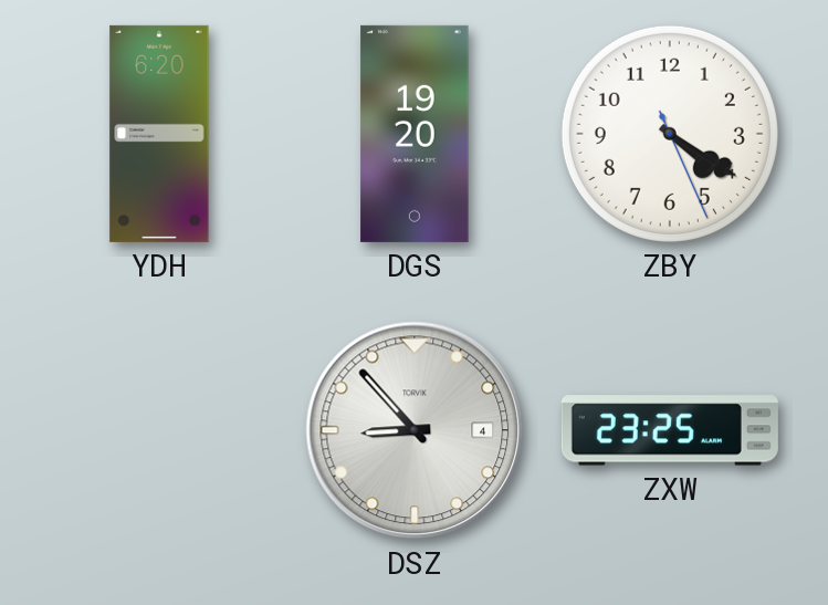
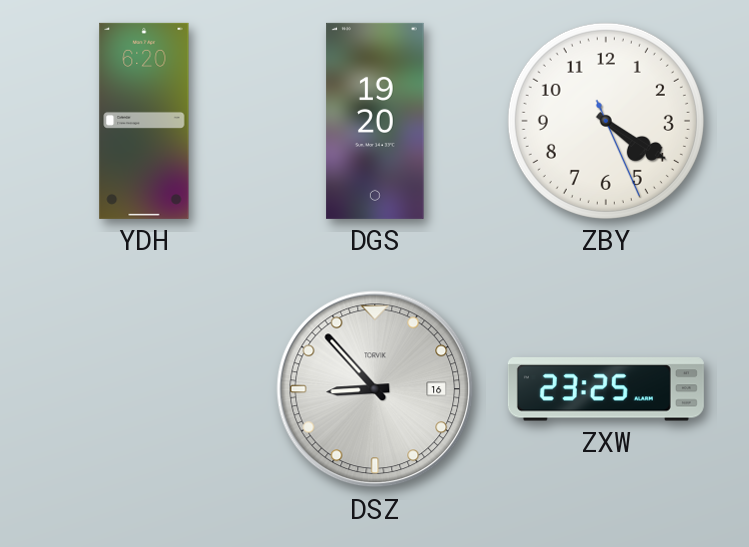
DSZ date: 4 -> 16
